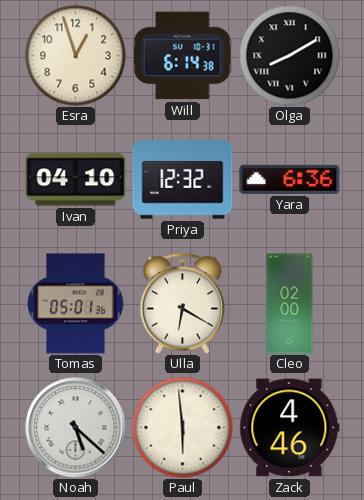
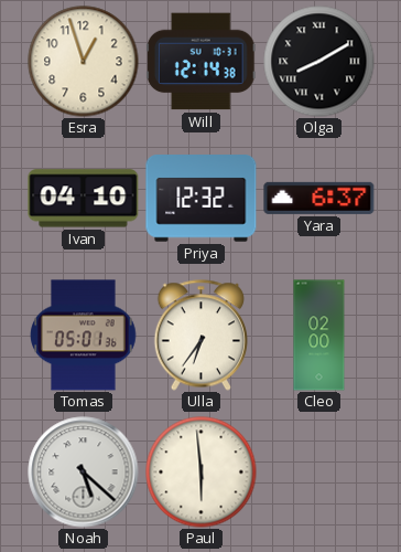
Will: 6:14 -> 12:14
Yara: 6:36 -> 6:37
Ulla: 6:20 -> 6:36
Zack: 4:46 -> none
